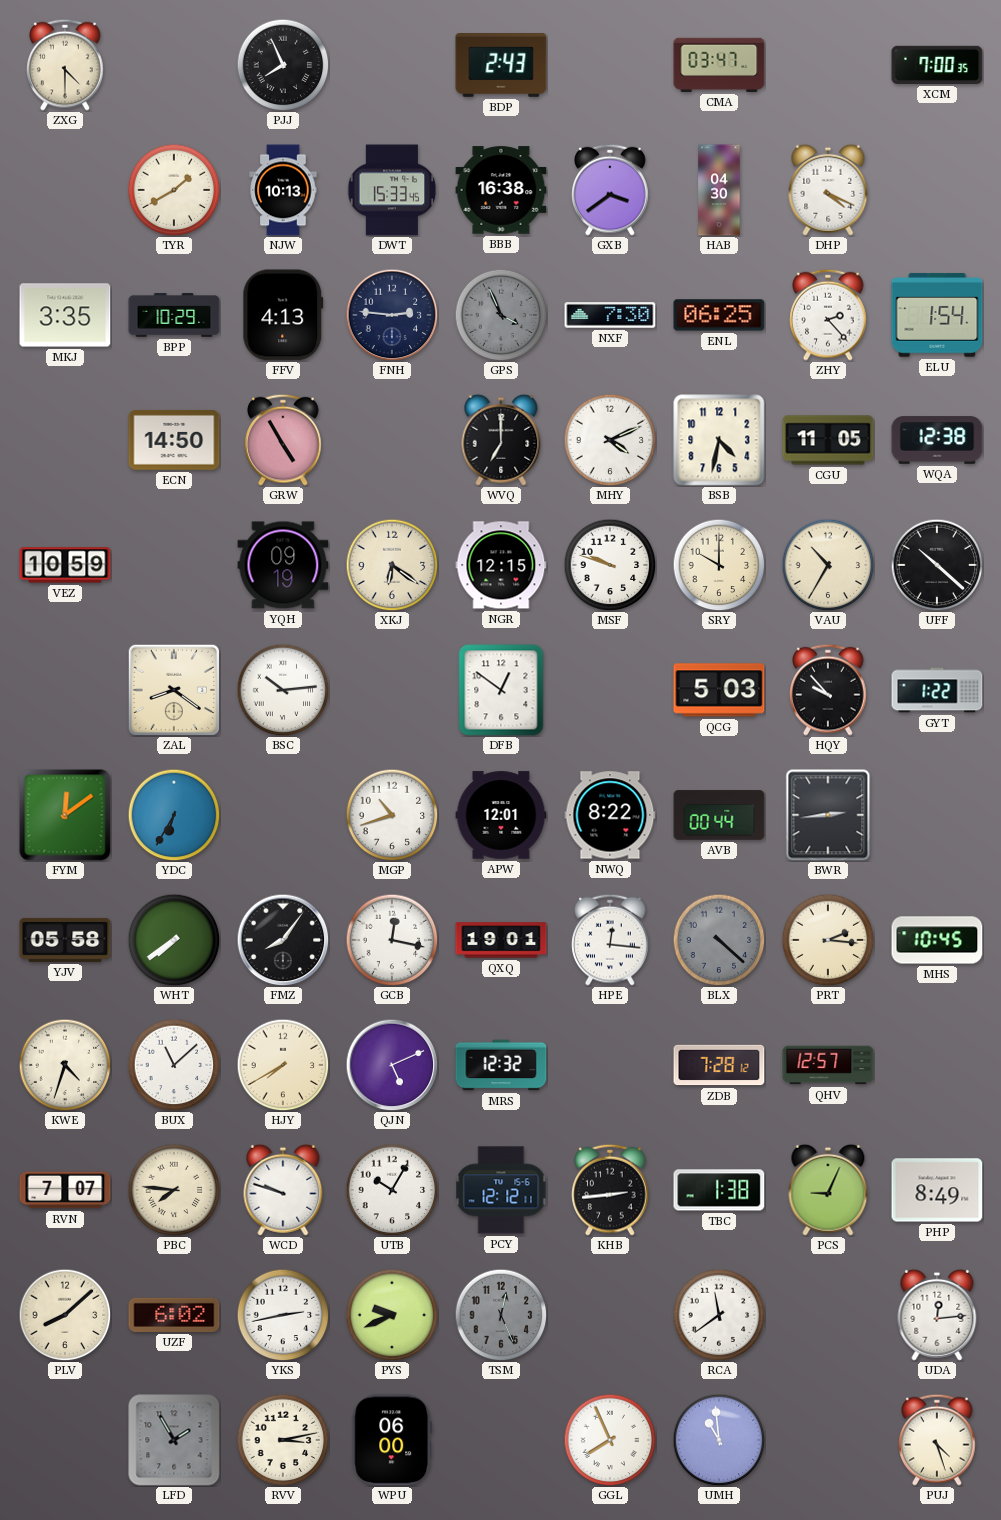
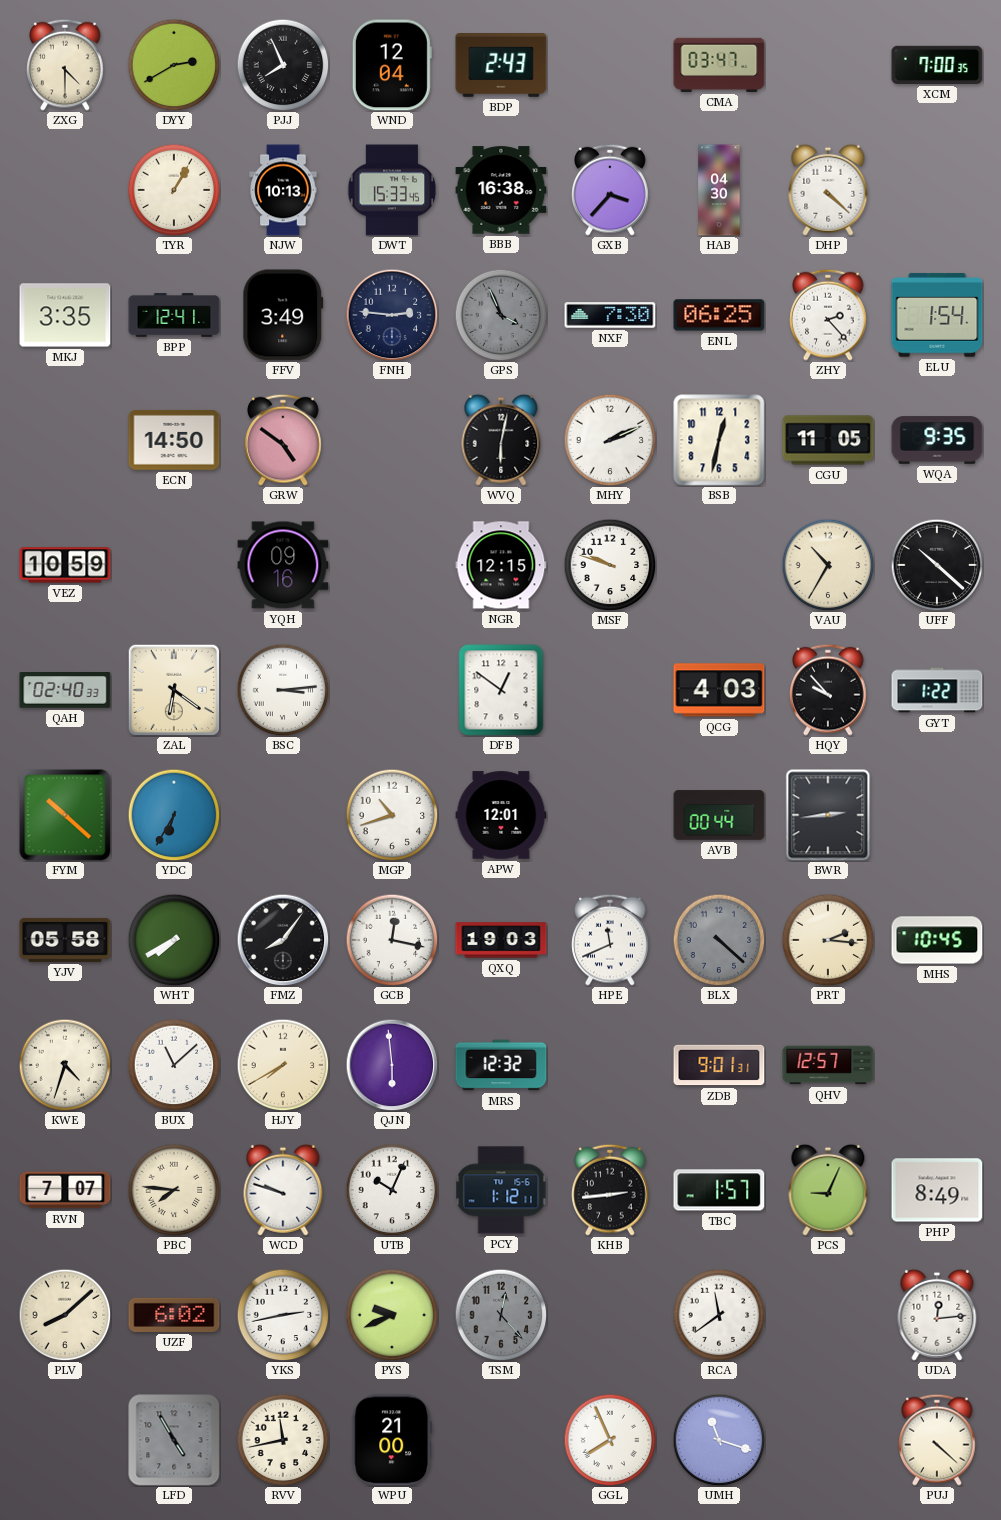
DYY: none -> 2:40
WND: none -> 12:04
TYR: 1:40 -> 1:05
GXB: 3:39 -> 3:37
DHP: 4:19 -> 4:22
BPP: 10:29 -> 12:41
FFV: 4:13 -> 3:49
GRW: 4:55 -> 4:51
WVQ: 7:00 -> 6:02
MHY: 4:11 -> 2:11
BSB: 4:32 -> 12:32
WQA: 12:38 -> 9:35
YQH: 09:19 -> 09:16
XKJ: 6:21 -> none
SRY: 10:00 -> none
QAH: none -> 02:40
ZAL: 8:21 -> 6:21
BSC: 10:14 -> 3:14
QCG: 5:03 -> 4:03
FYM: 12:09 -> 10:22
NWQ: 8:22 -> none
WHT: 7:39 -> 7:40
QXQ: 19:01 -> 19:03
HPE: 12:16 -> 11:41
QJN: 5:11 -> 5:59
ZDB: 7:28 -> 9:01
UTB: 10:05 -> 10:04
PCY: 12:12 -> 1:12
TBC: 1:38 -> 1:57
TSM: 12:26 -> 12:23
LFD: 1:55 -> 4:55
RVV: 3:13 -> 11:43
WPU: 06:00 -> 21:00
UMH: 10:59 -> 11:18
PUJ: 4:27 -> 4:22
